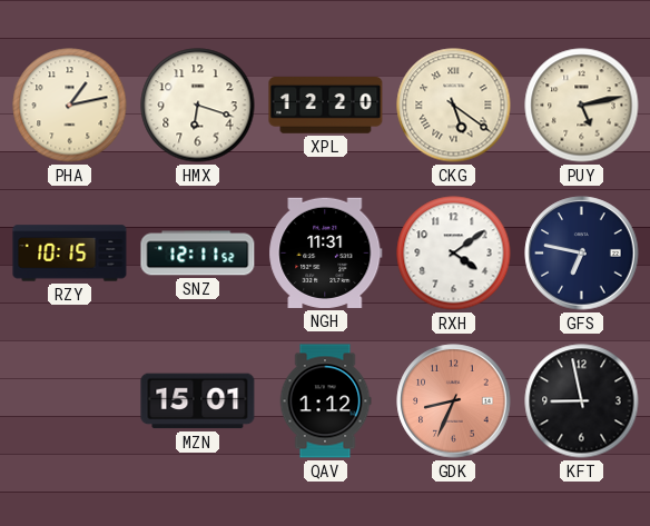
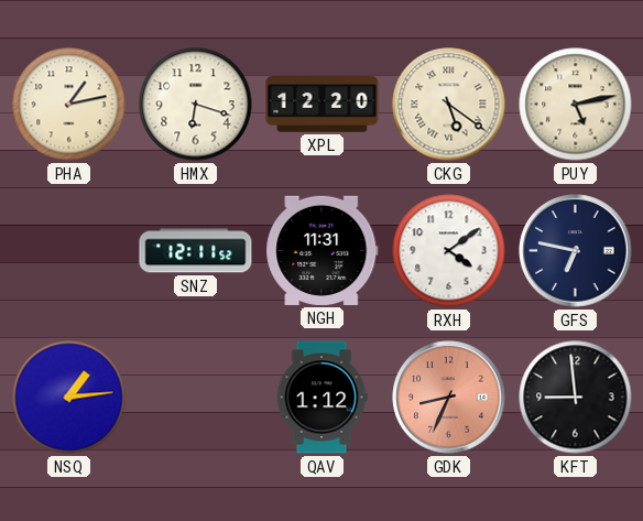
RZY: 10:15 -> none
NSQ: none -> 1:14
MZN: 15:01 -> none
KFT: 8:58 -> 8:59
